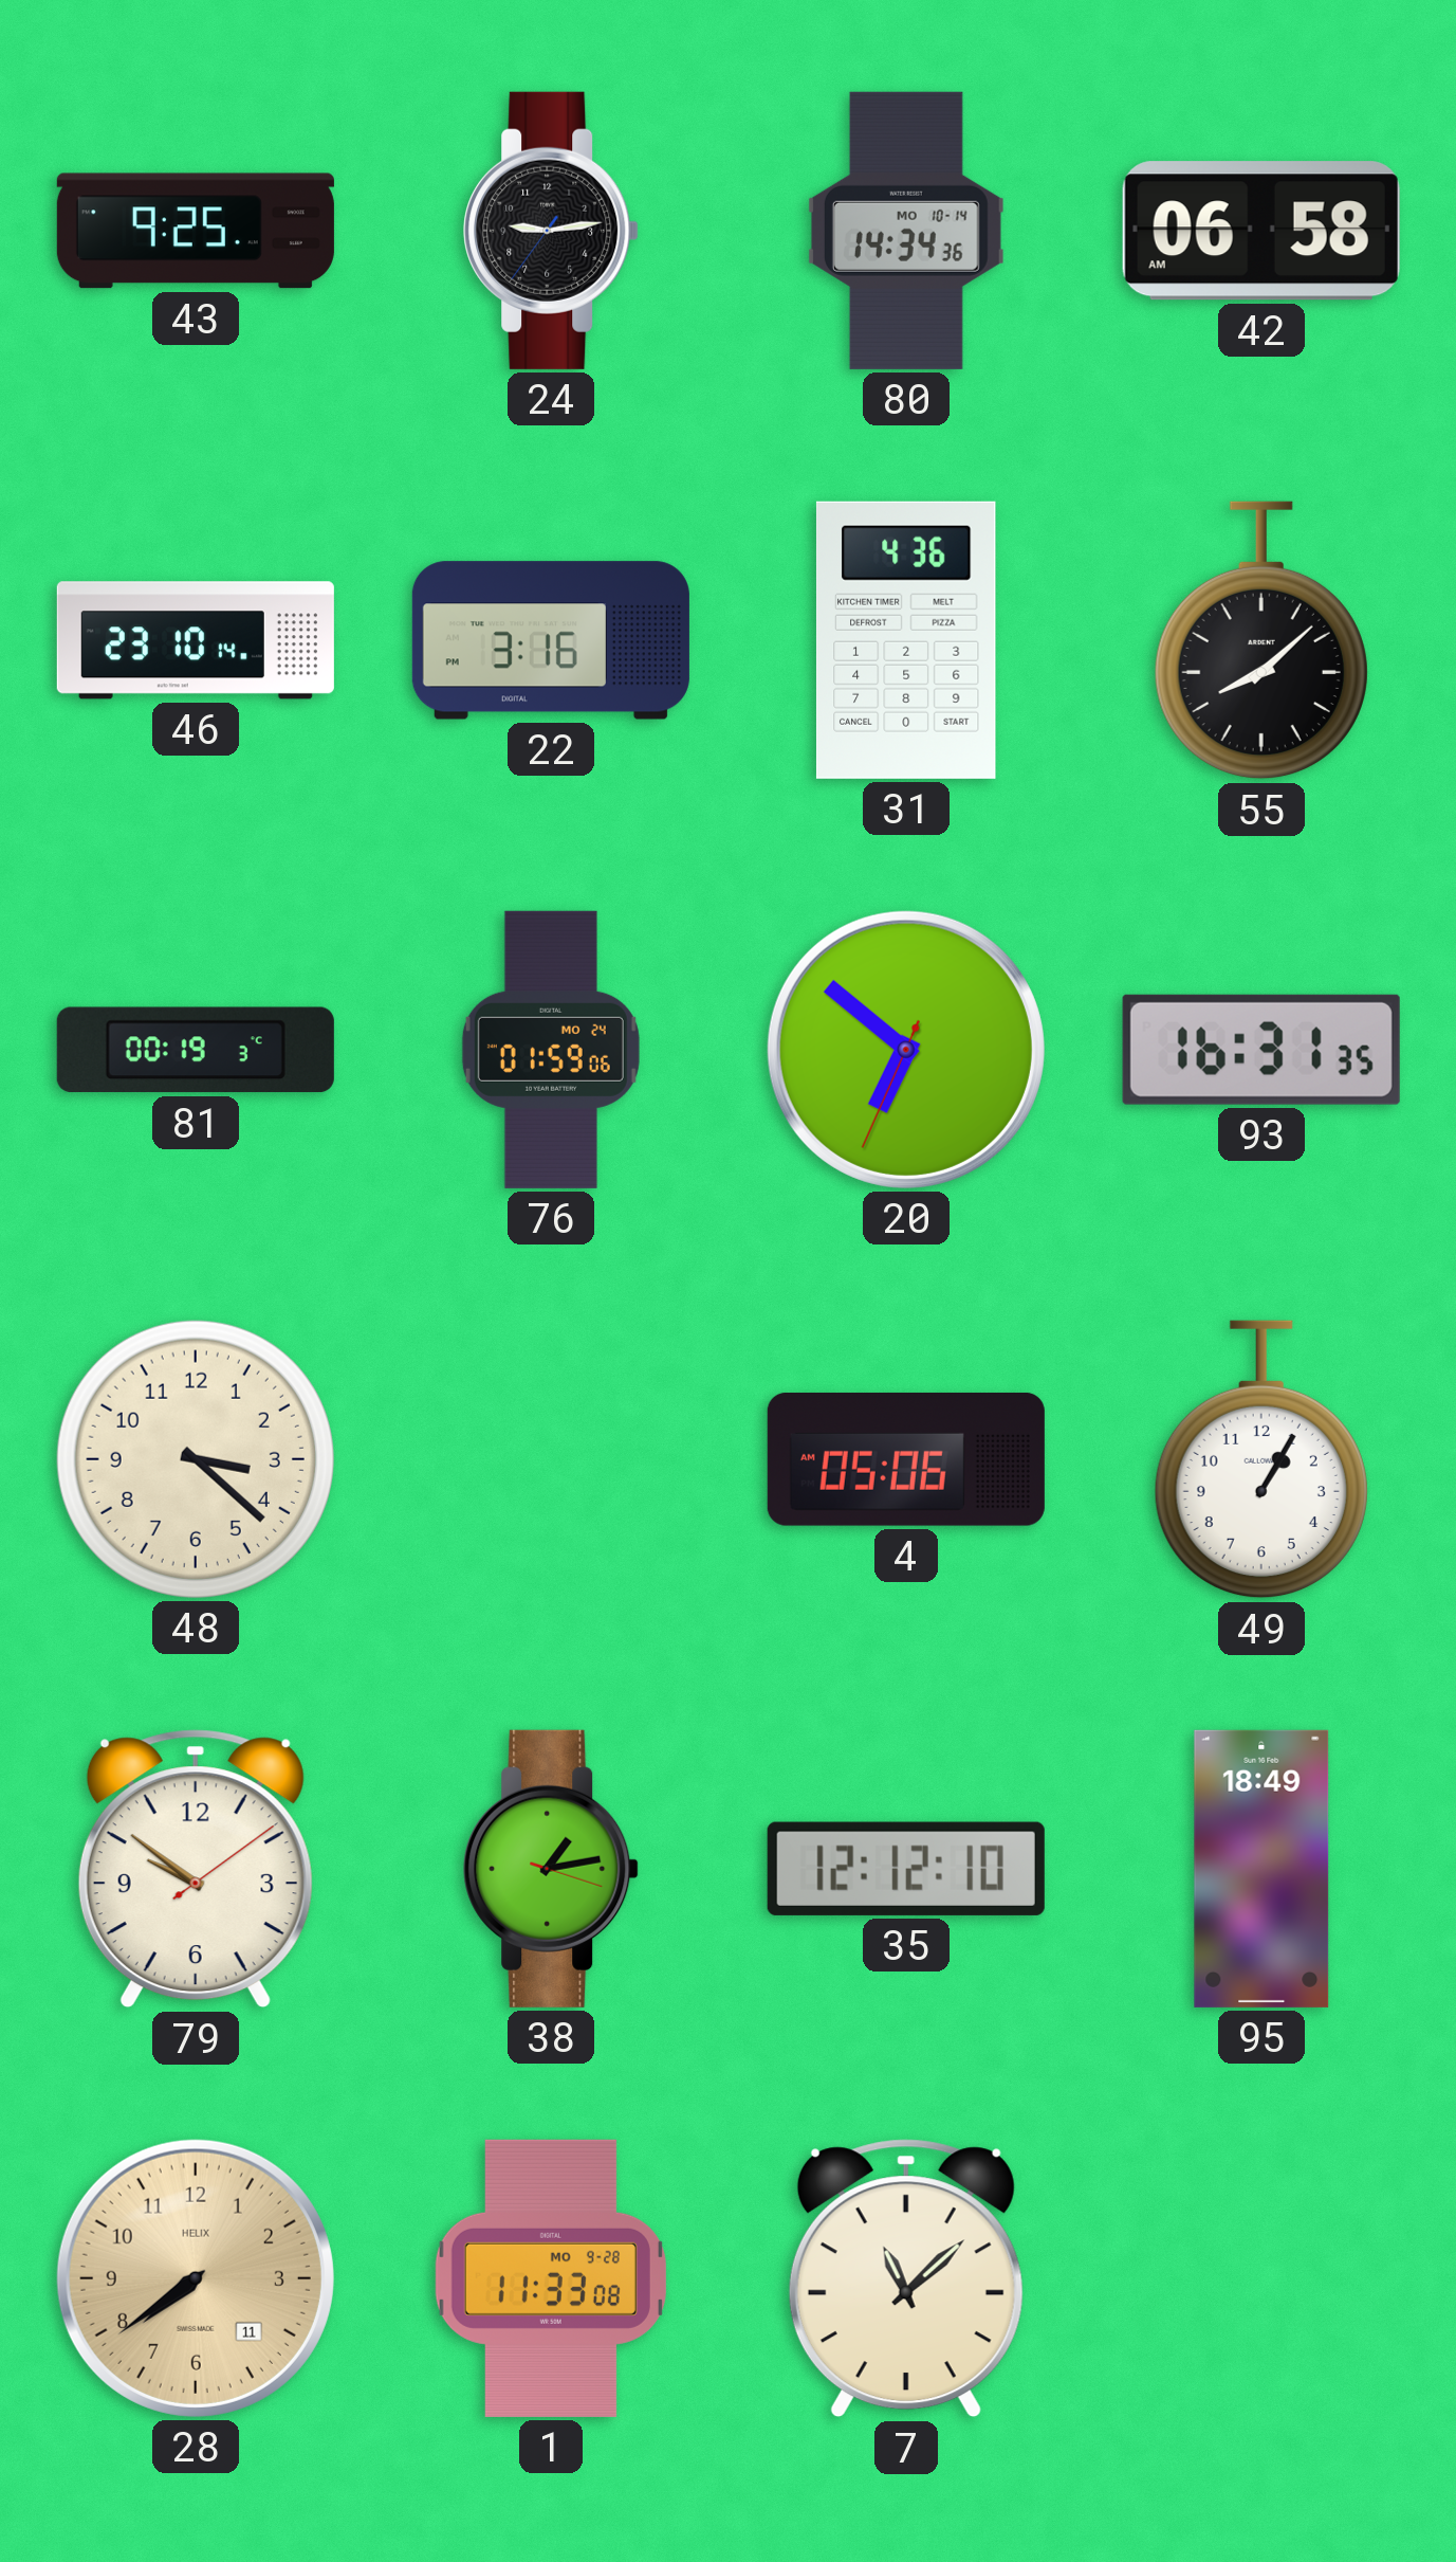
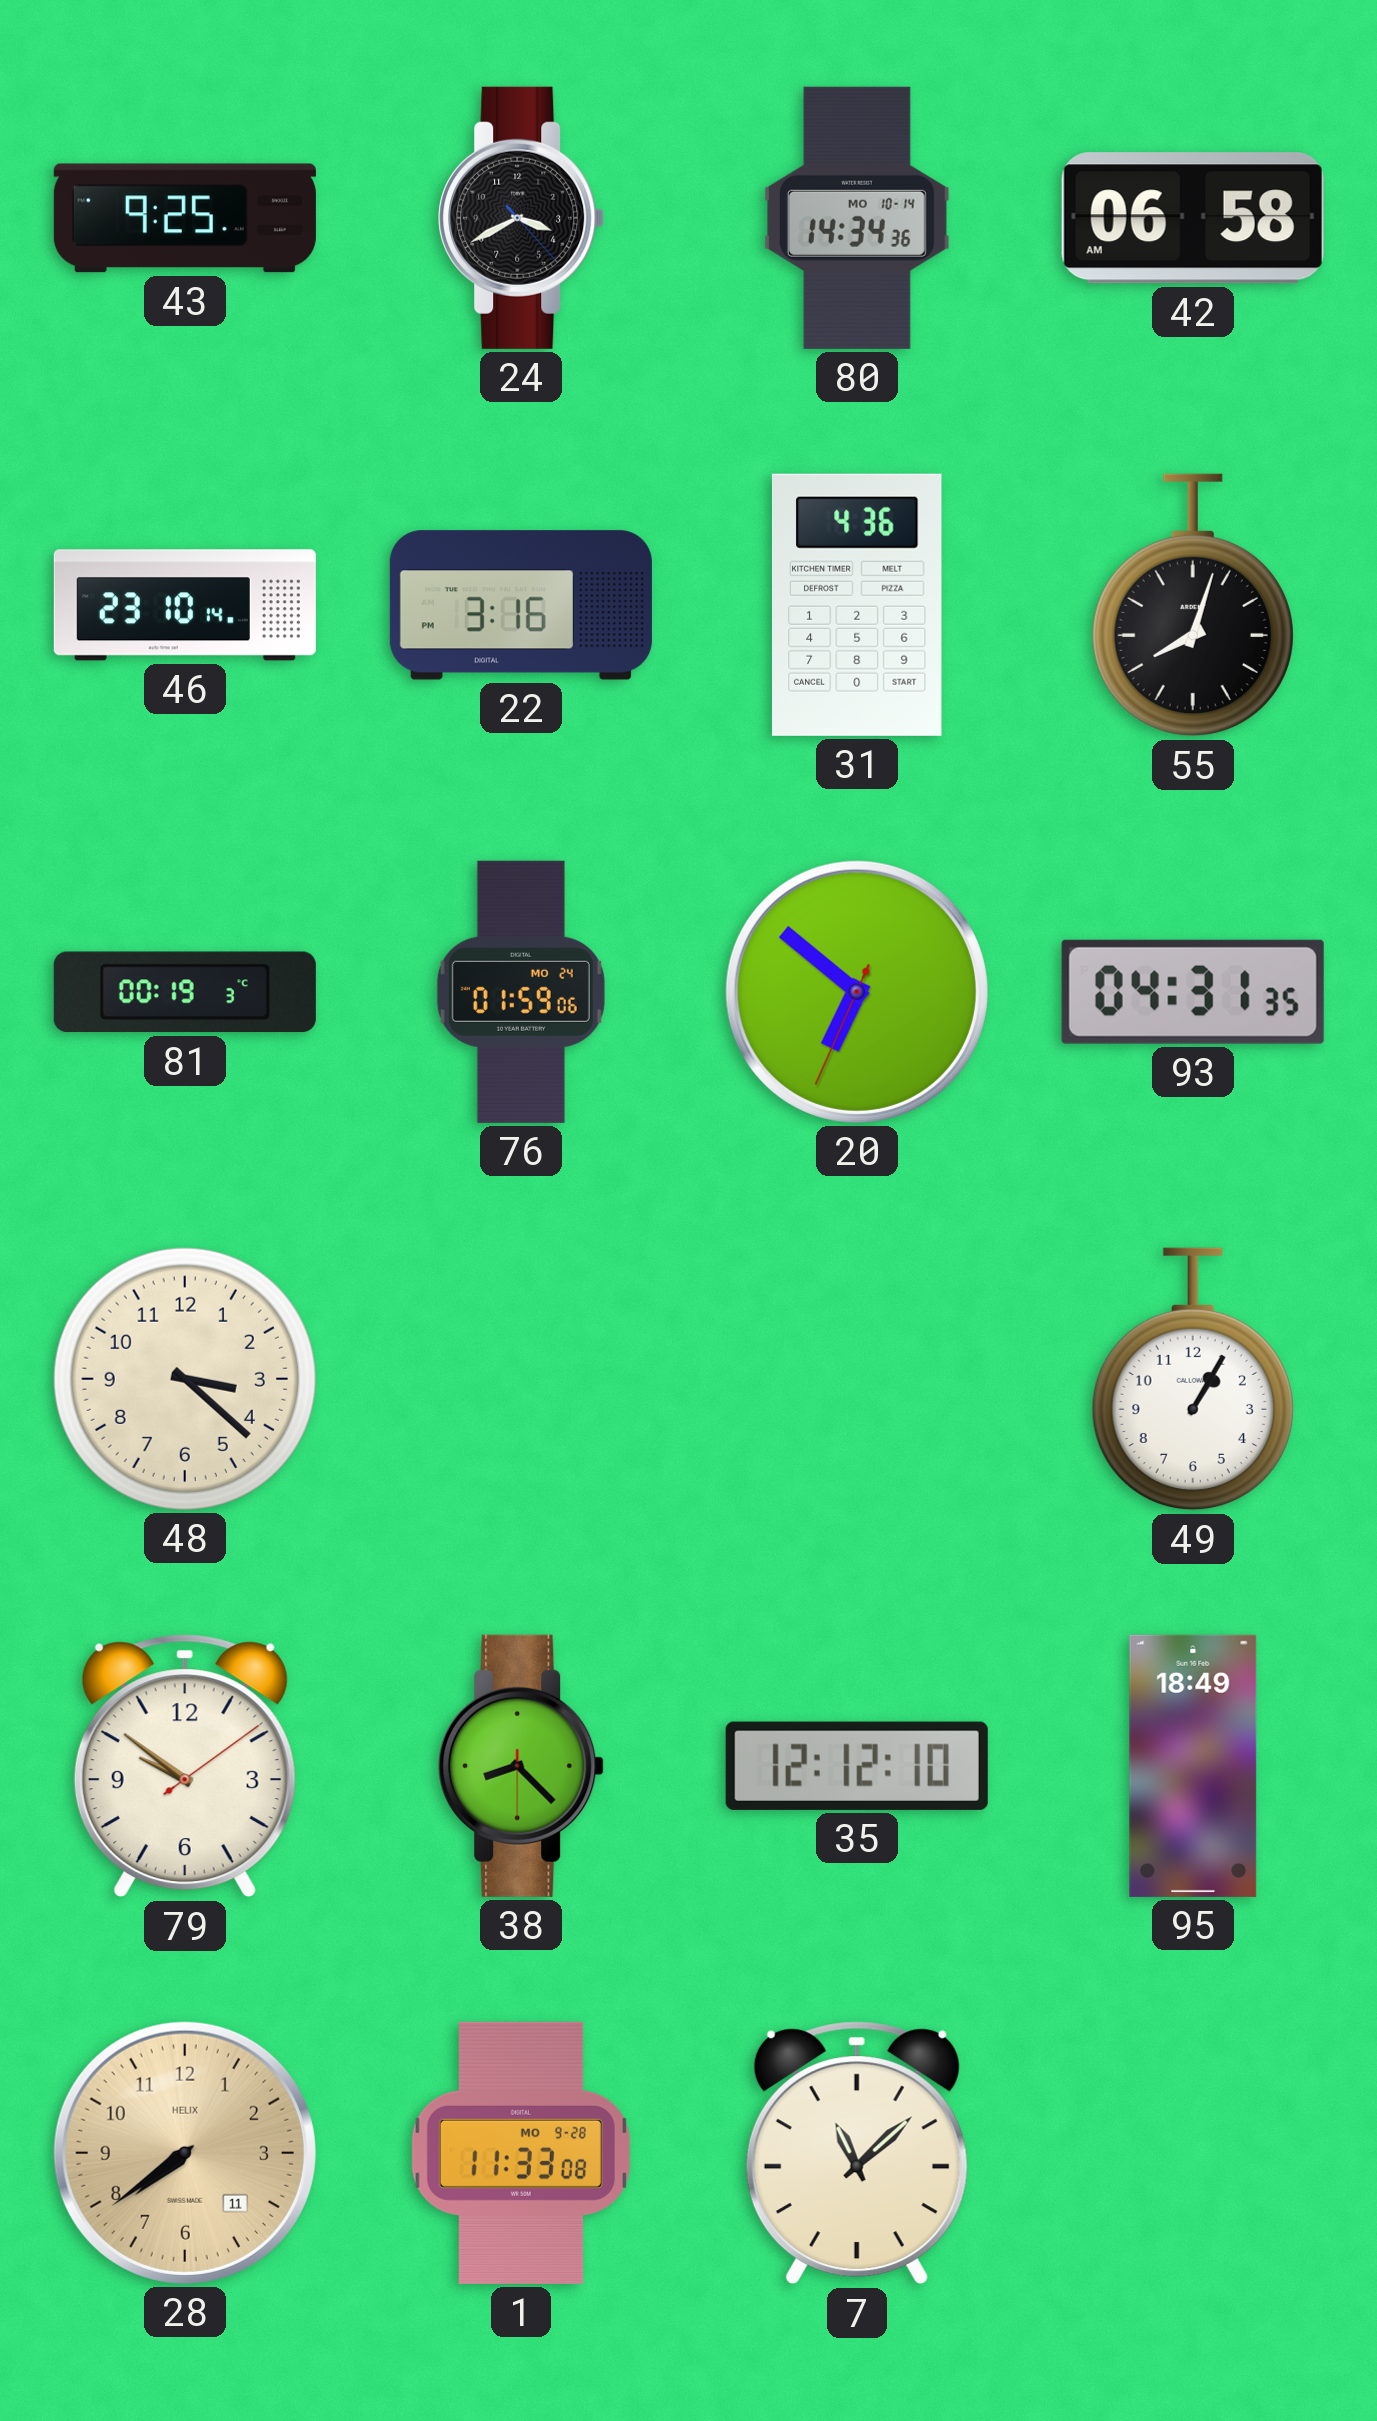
24: 9:13 -> 3:40
55: 8:08 -> 8:03
93: 16:31 -> 04:31
4: 05:06 -> none
38: 1:13 -> 8:22
